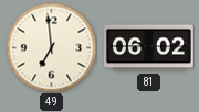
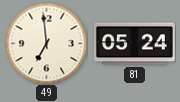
81: 06:02 -> 05:24
